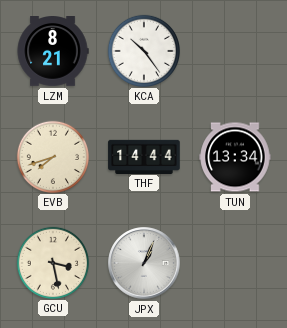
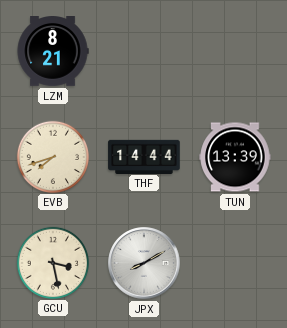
KCA: 10:24 -> none
TUN: 13:34 -> 13:39
JPX: 1:04 -> 8:10
